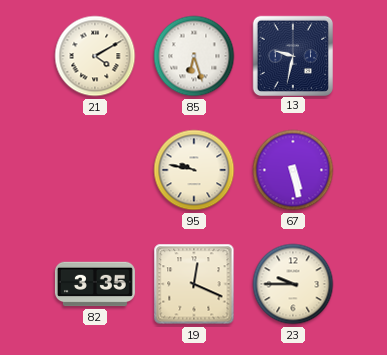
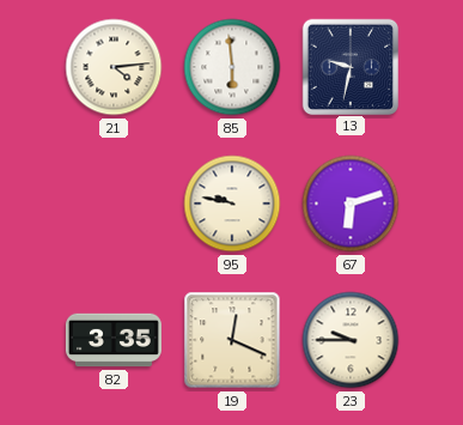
21: 4:10 -> 4:14
85: 6:27 -> 5:59
67: 5:28 -> 6:12
